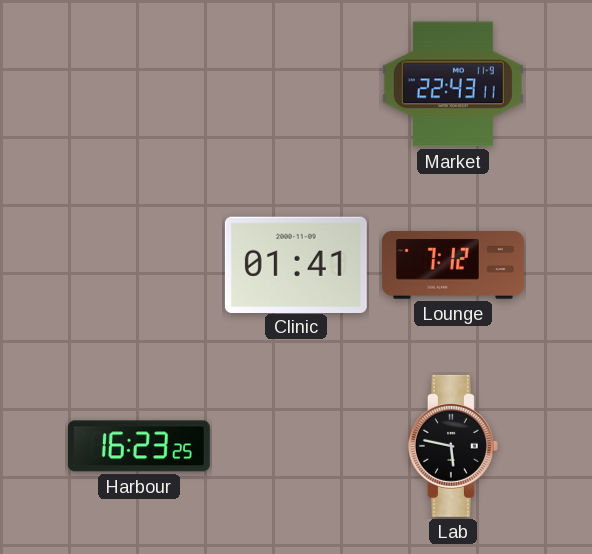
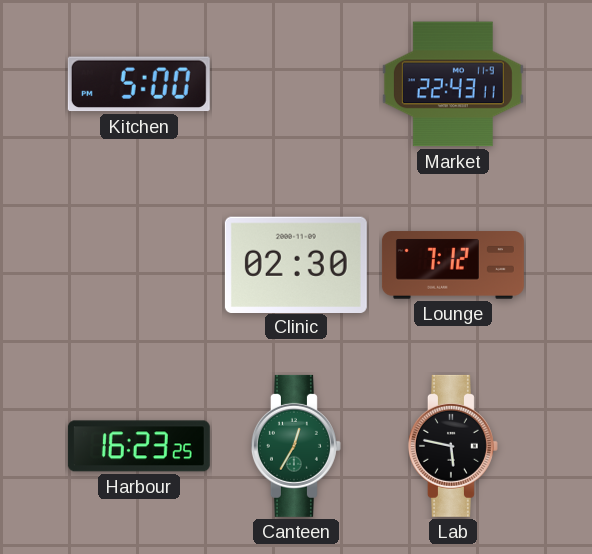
Kitchen: none -> 5:00
Clinic: 01:41 -> 02:30
Canteen: none -> 12:35
